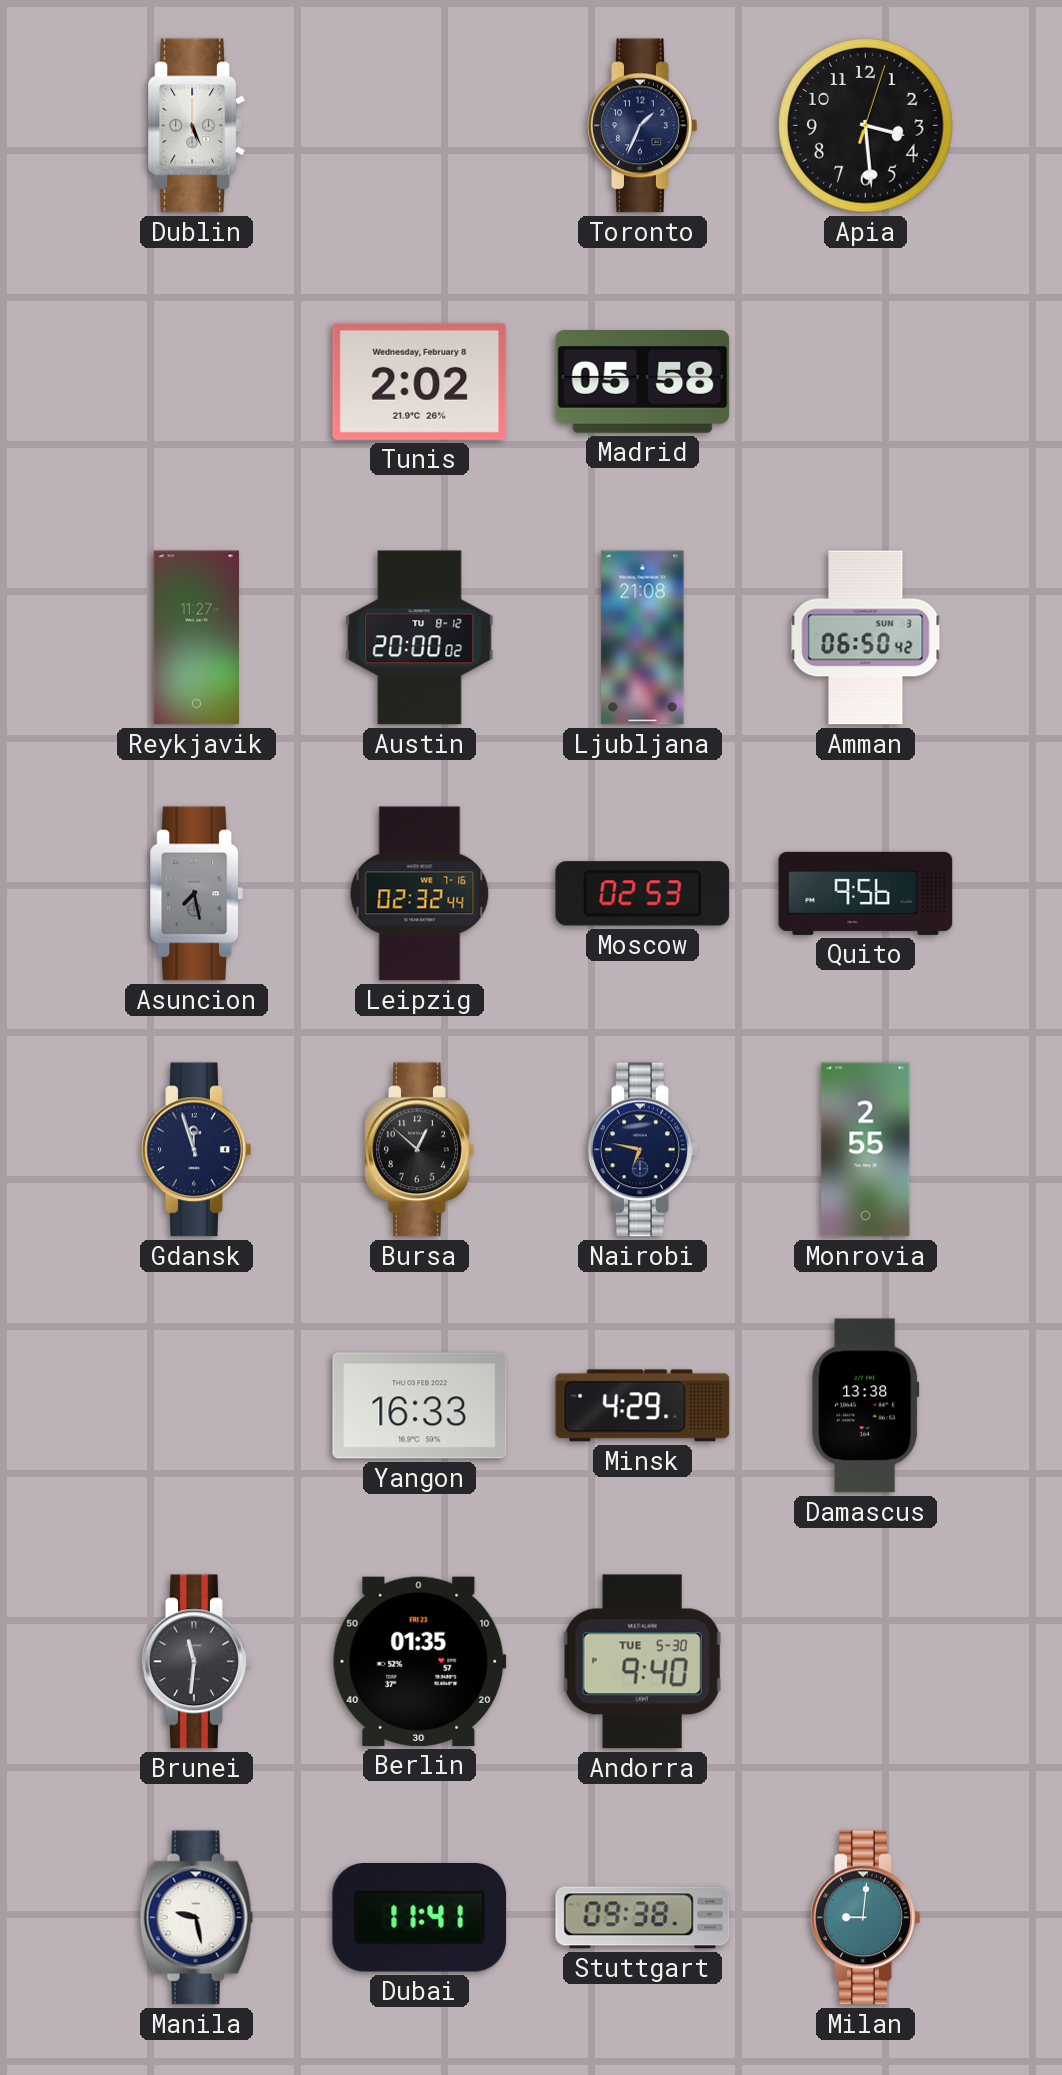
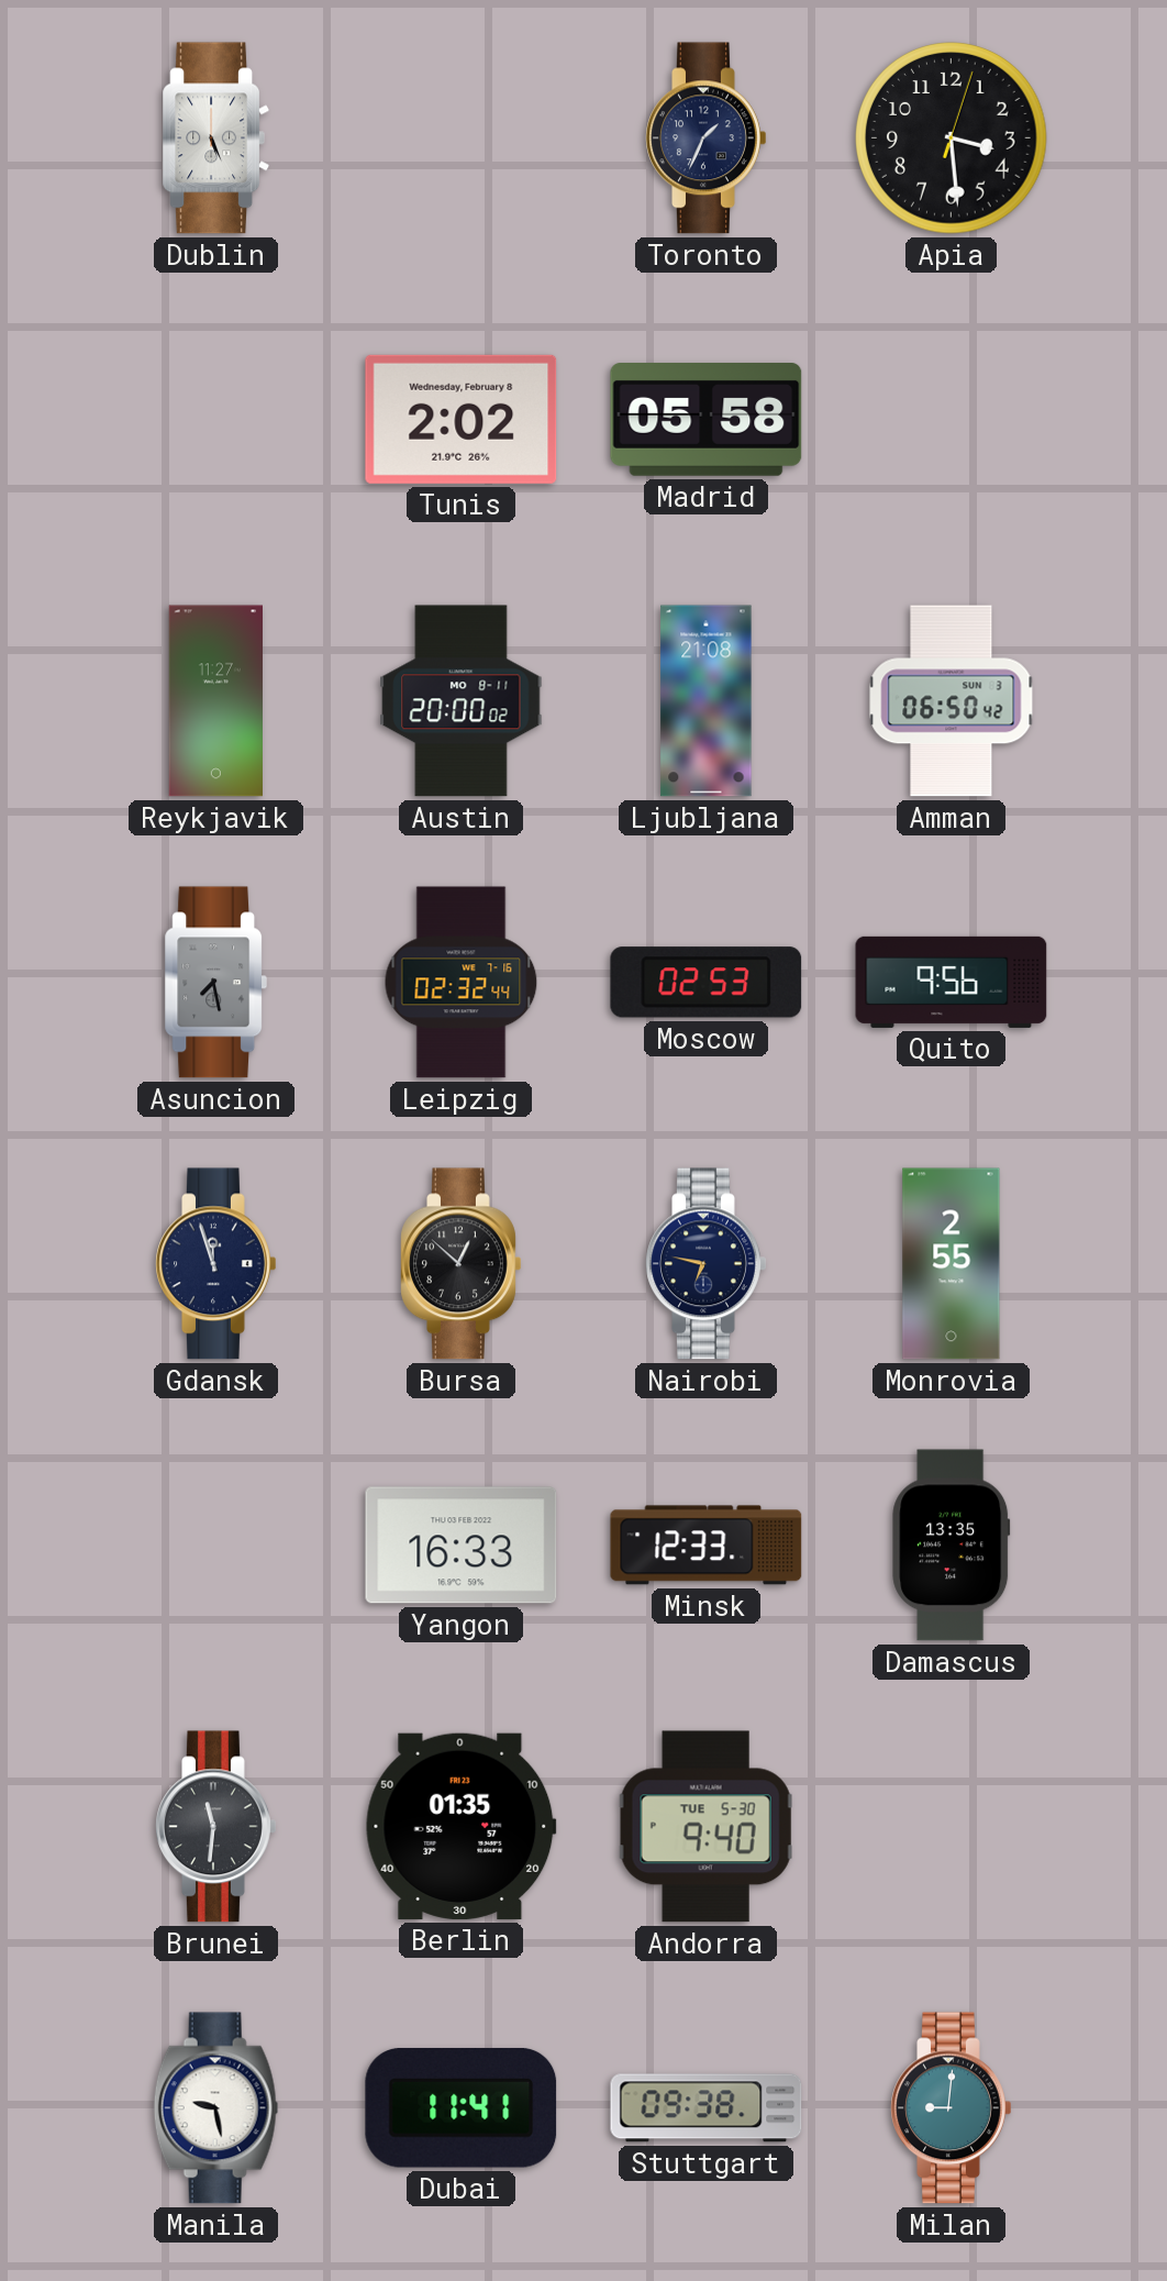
Austin date: TU 8-12 -> MO 8-11
Minsk: 4:29 -> 12:33
Damascus: 13:38 -> 13:35
